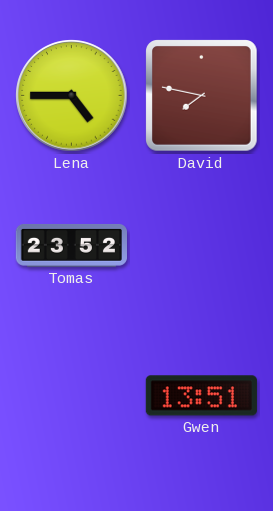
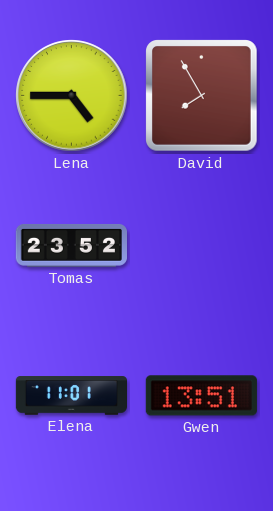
David: 7:47 -> 7:55
Elena: none -> 11:01
